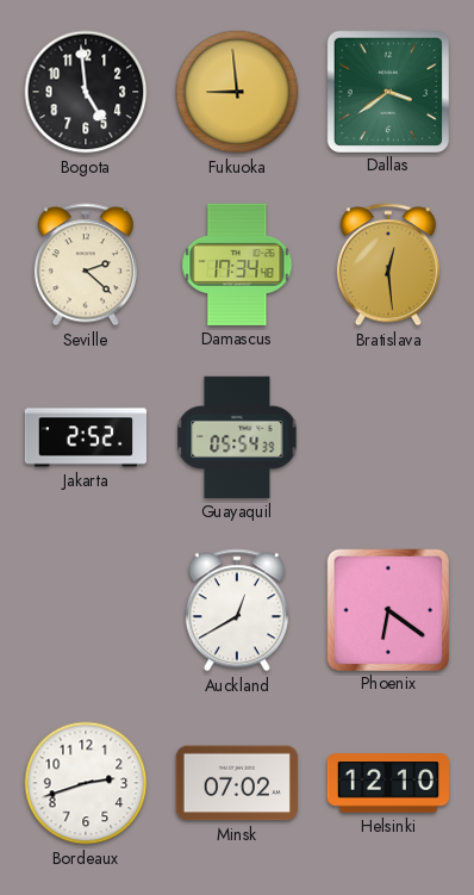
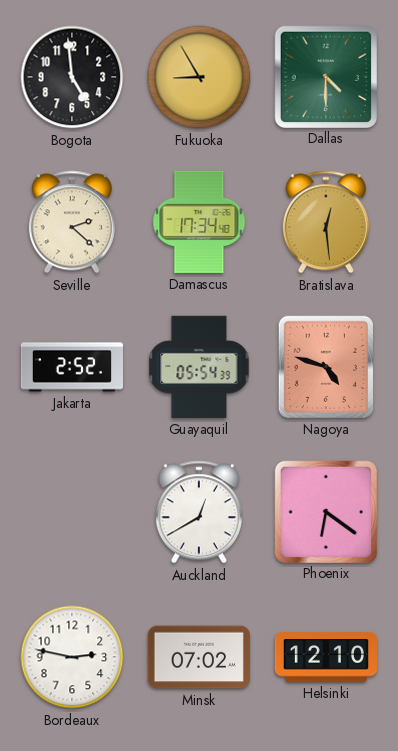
Fukuoka: 8:59 -> 8:55
Dallas: 3:39 -> 4:30
Nagoya: none -> 4:48
Bordeaux: 2:42 -> 2:47
